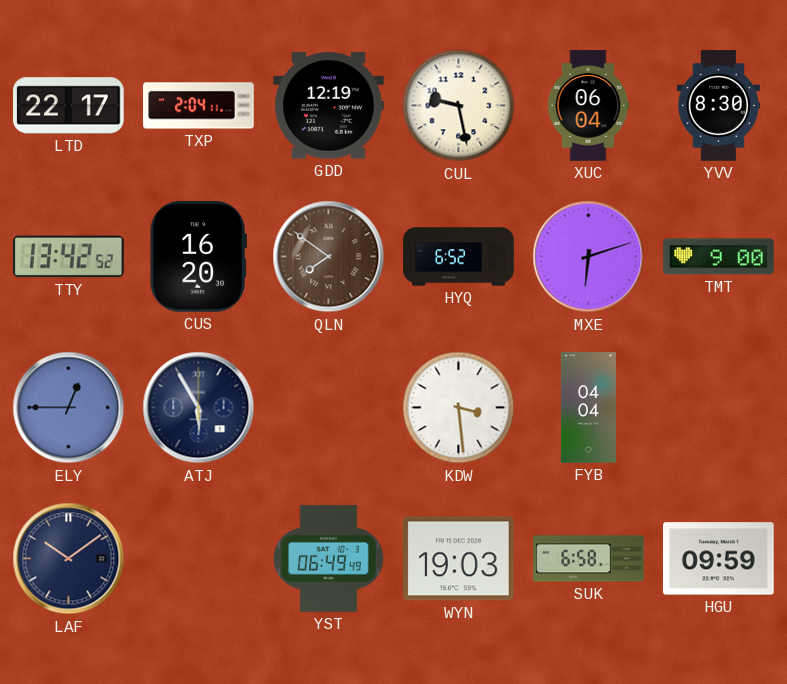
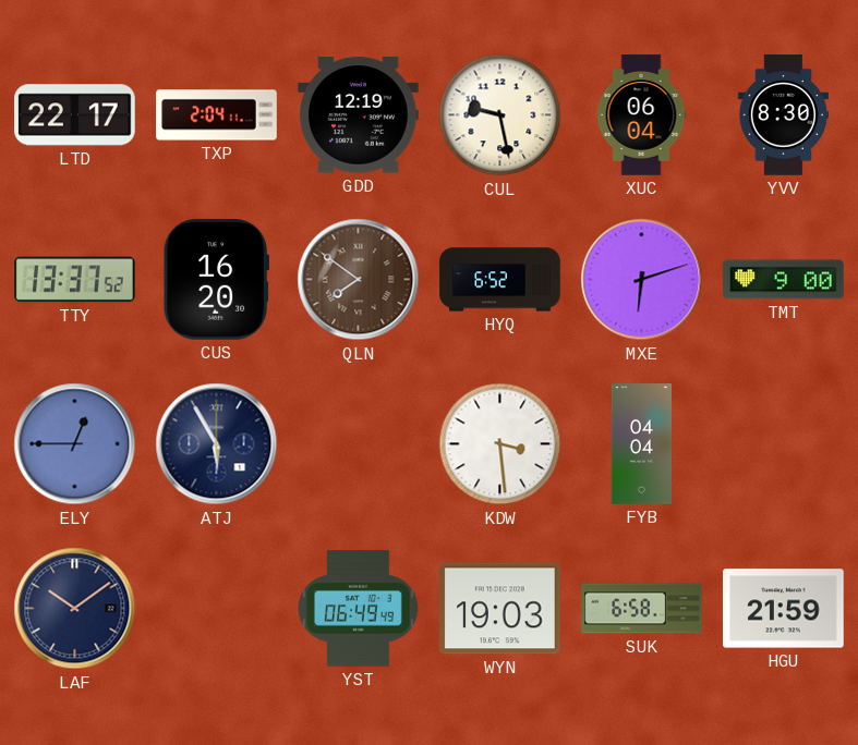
TTY: 13:42 -> 13:37
HGU: 09:59 -> 21:59
